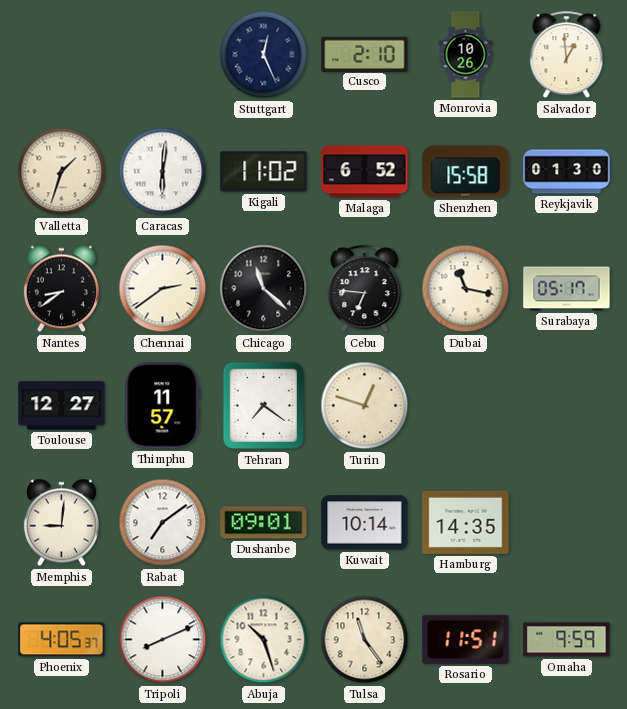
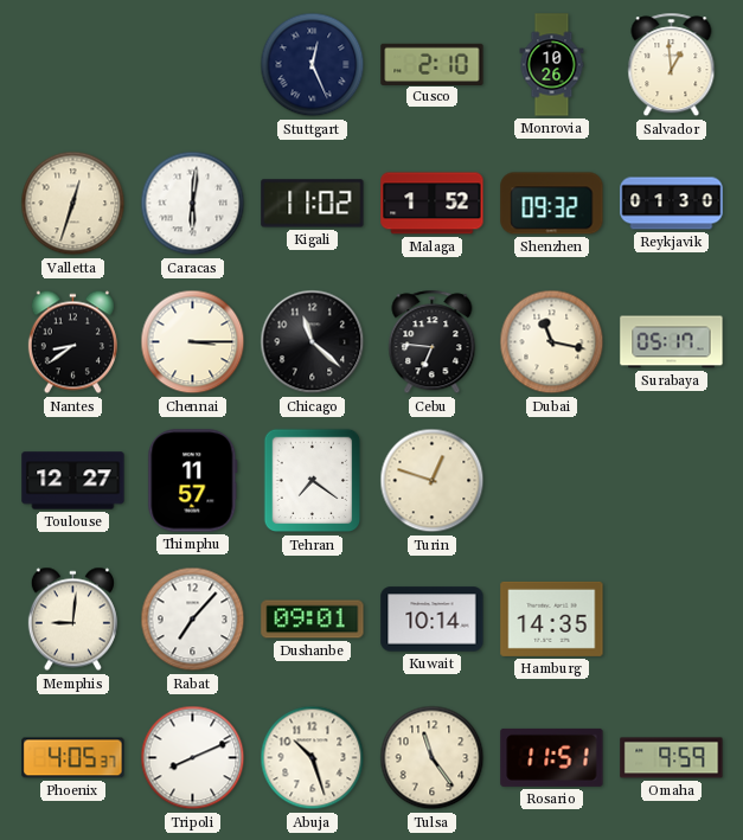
Valletta: 1:33 -> 12:33
Malaga: 6:52 -> 1:52
Shenzhen: 15:58 -> 09:32
Chennai: 2:39 -> 3:15
Rabat: 7:09 -> 7:07
